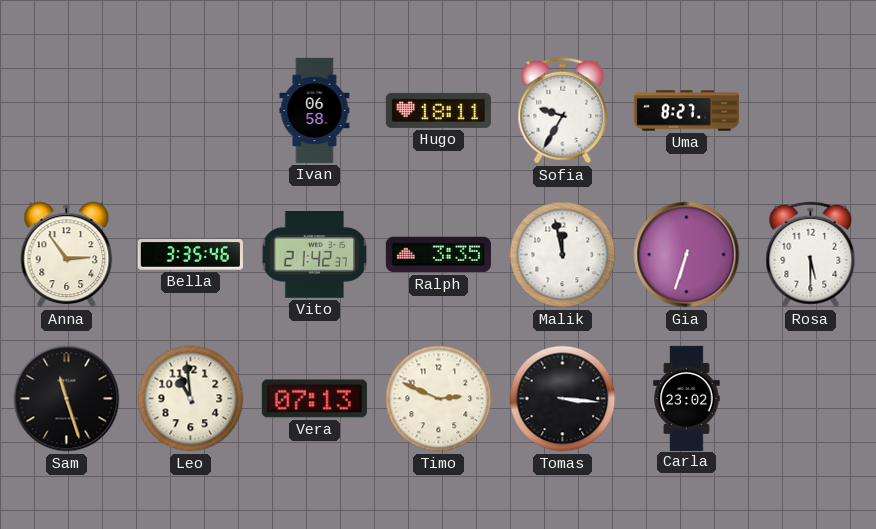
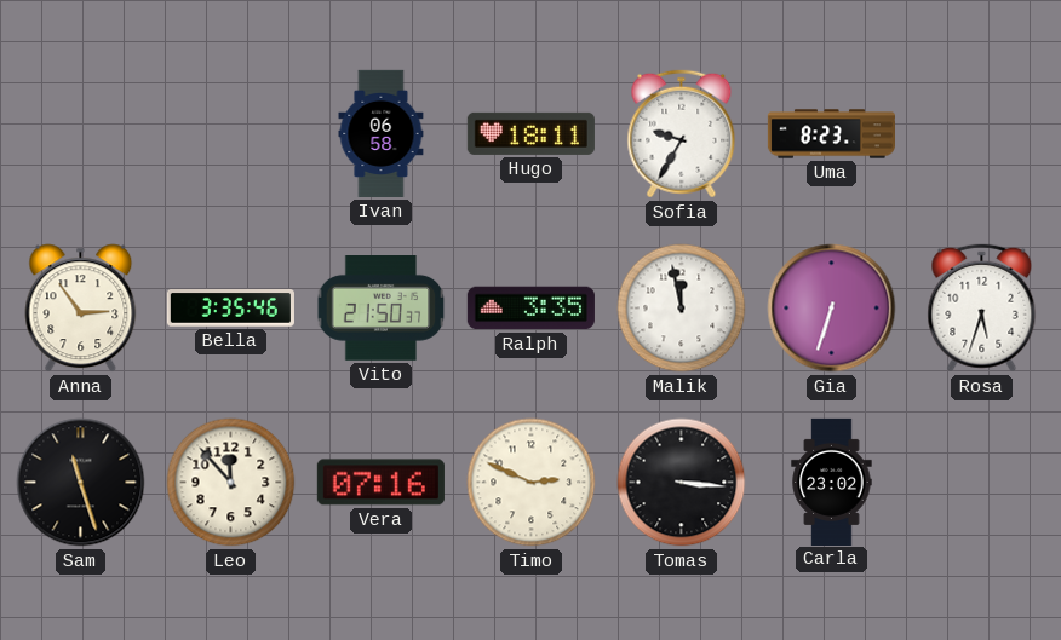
Uma: 8:27 -> 8:23
Vito: 21:42 -> 21:50
Rosa: 5:30 -> 5:33
Leo: 10:59 -> 11:53
Vera: 07:13 -> 07:16
